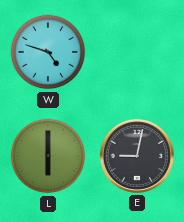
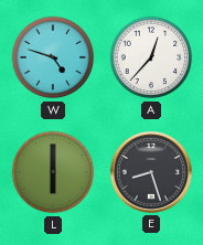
A: none -> 12:37
E: 9:02 -> 8:27
